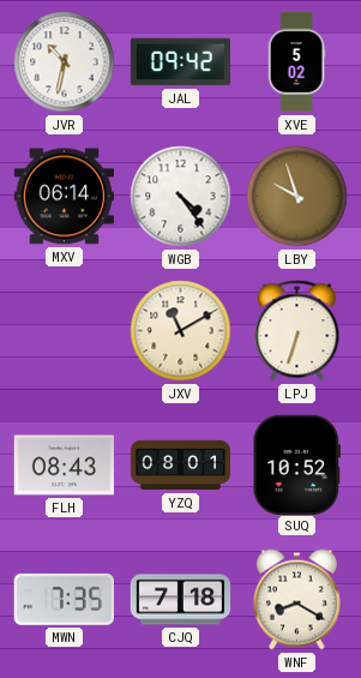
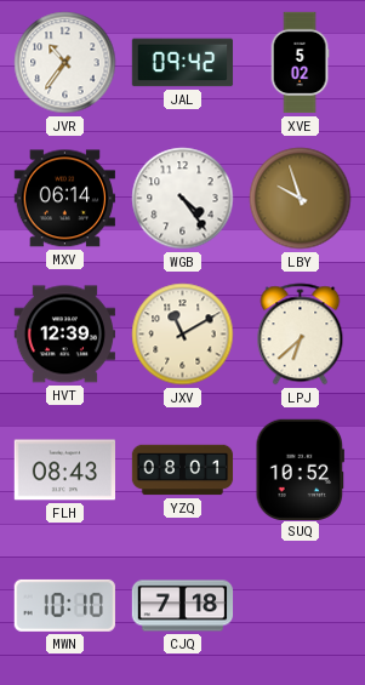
JVR: 10:32 -> 10:36
HVT: none -> 12:39
LPJ: 6:33 -> 6:38
MWN: 7:35 -> 10:10
WNF: 8:20 -> none
